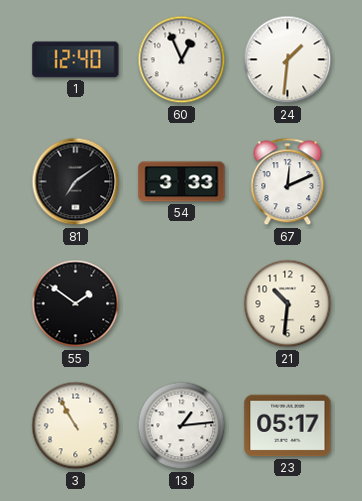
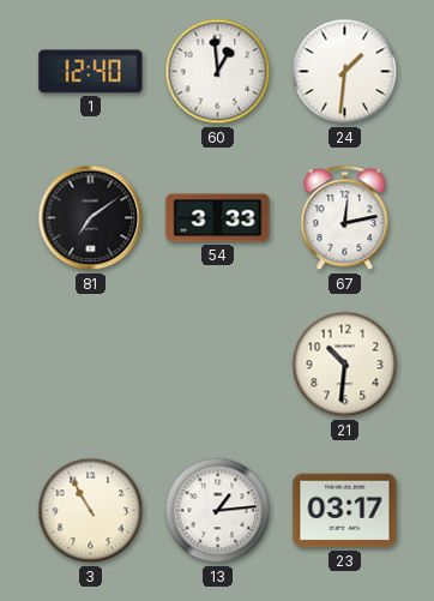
60: 12:56 -> 12:59
67: 12:11 -> 12:13
55: 1:51 -> none
23: 05:17 -> 03:17
